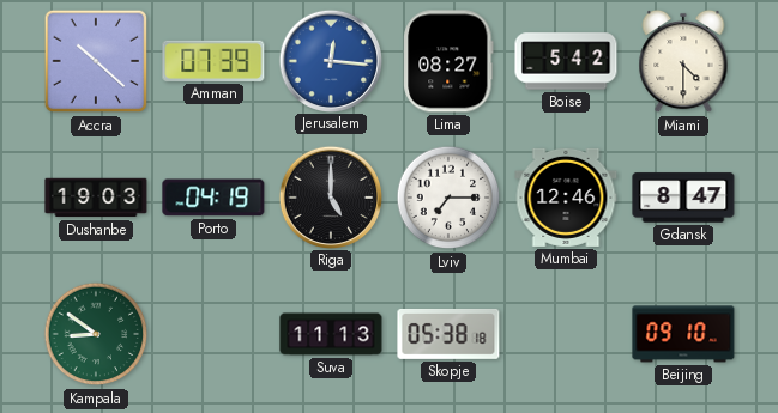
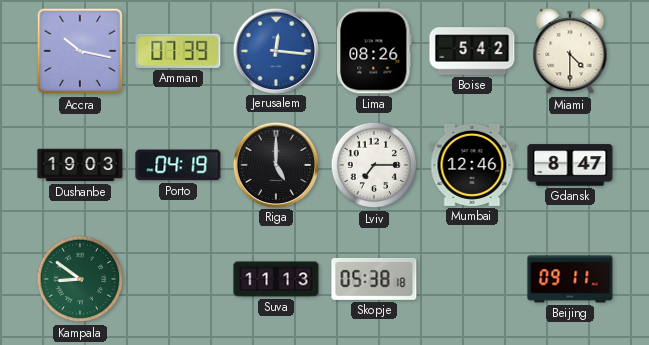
Accra: 10:22 -> 10:17
Lima: 08:27 -> 08:26
Beijing: 09:10 -> 09:11
